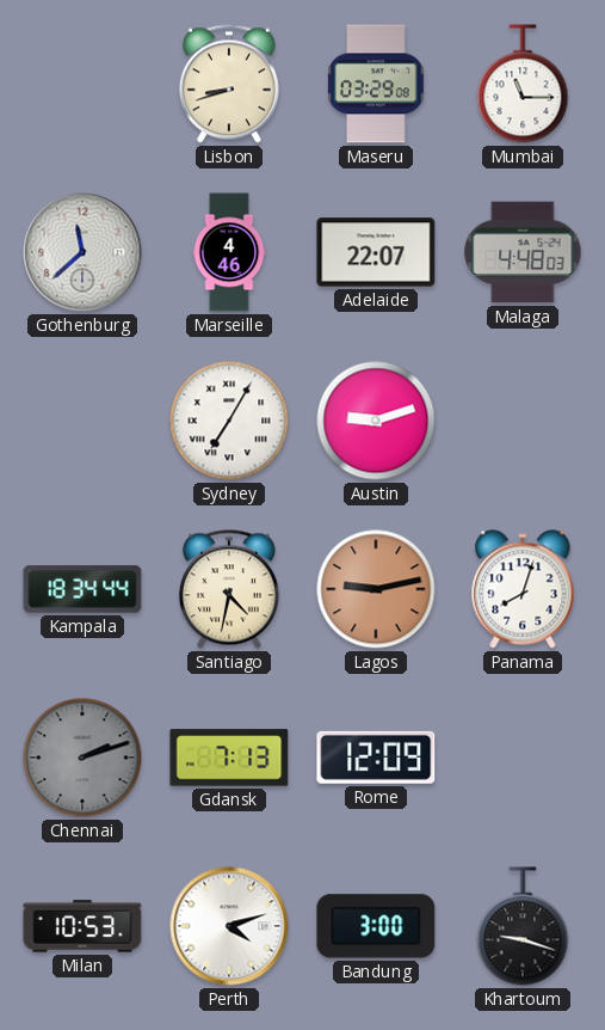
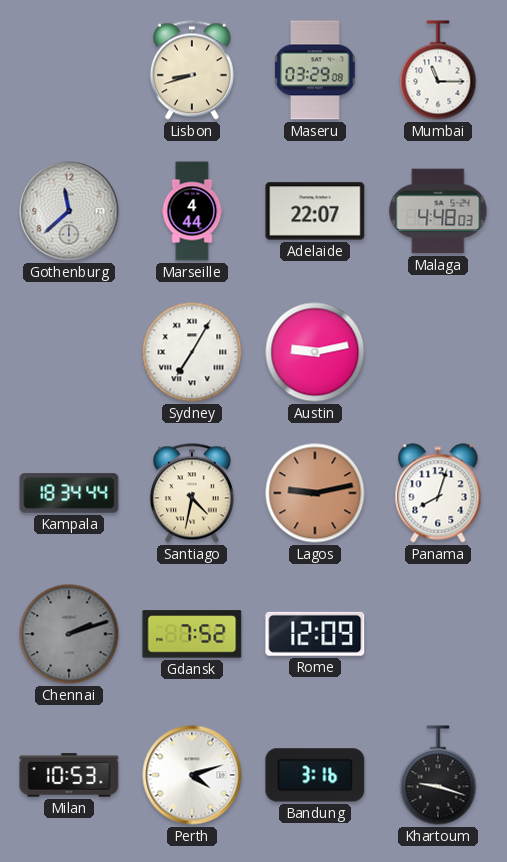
Marseille: 4:46 -> 4:44
Austin: 9:12 -> 9:13
Gdansk: 7:13 -> 7:52
Bandung: 3:00 -> 3:16
